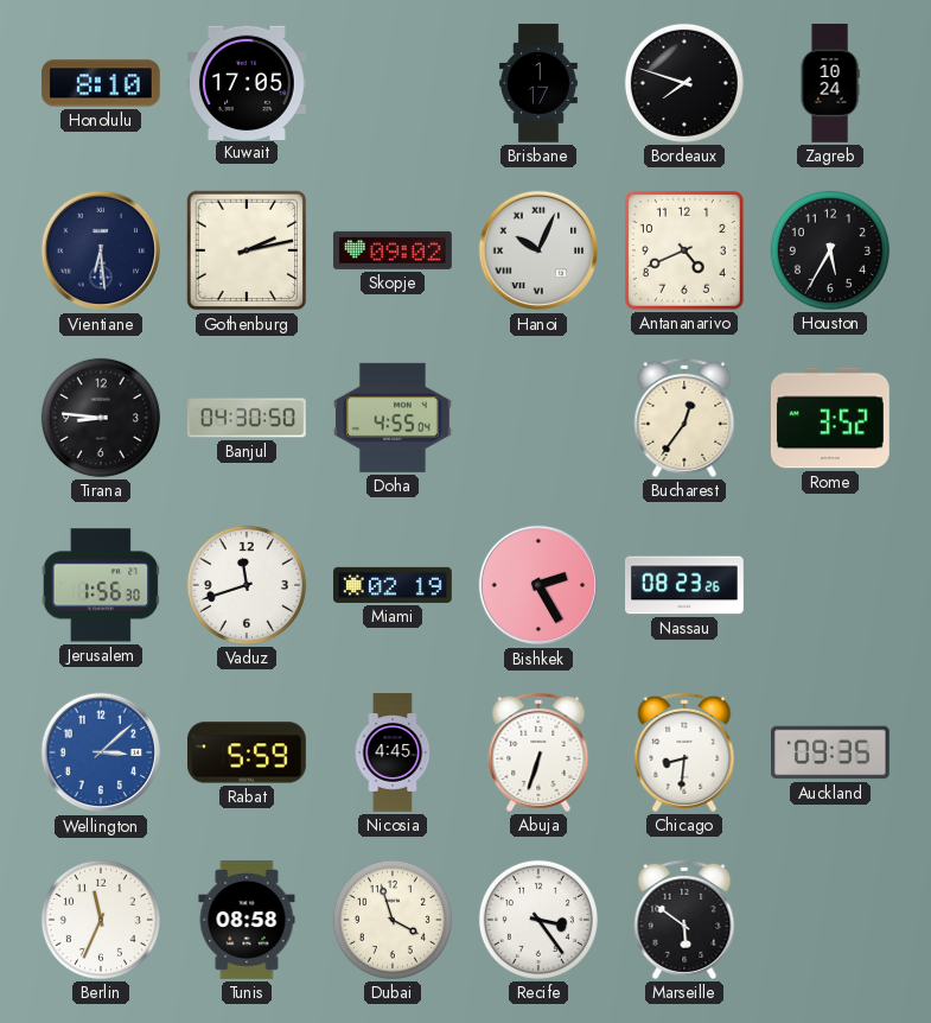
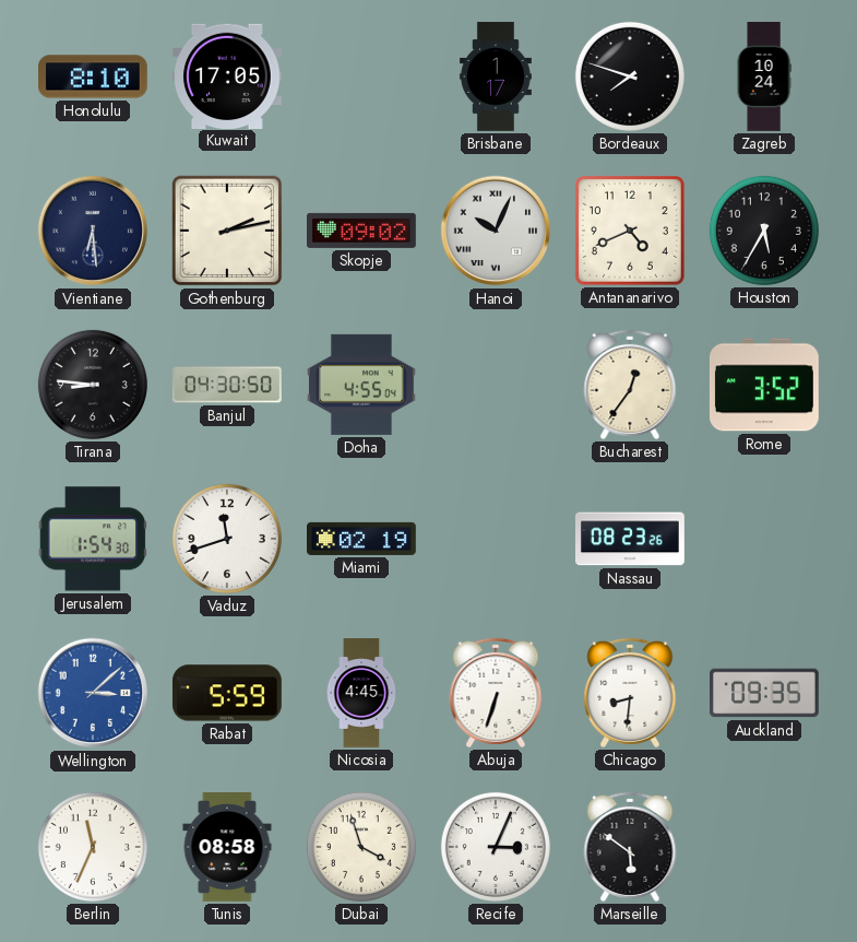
Jerusalem: 1:56 -> 1:54
Bishkek: 2:25 -> none
Recife: 3:24 -> 3:04
